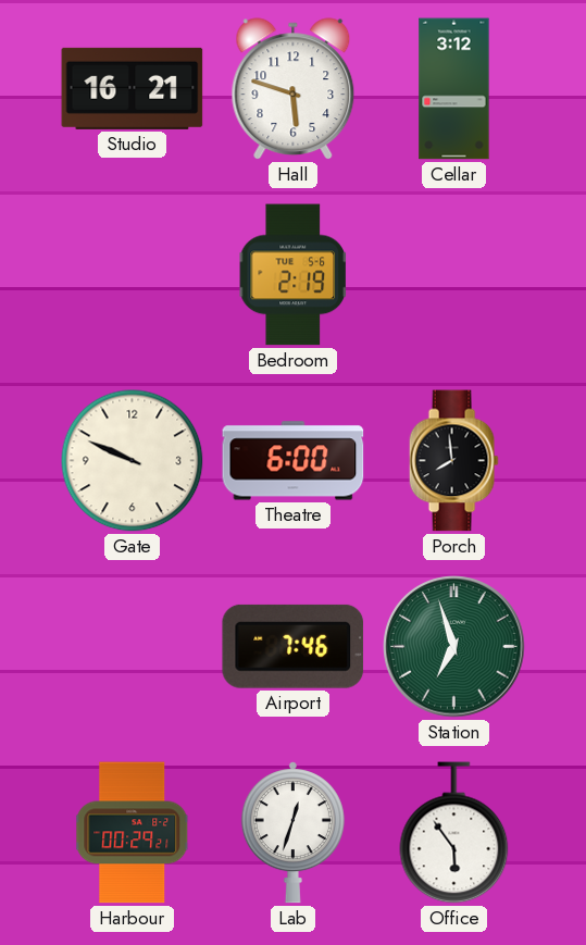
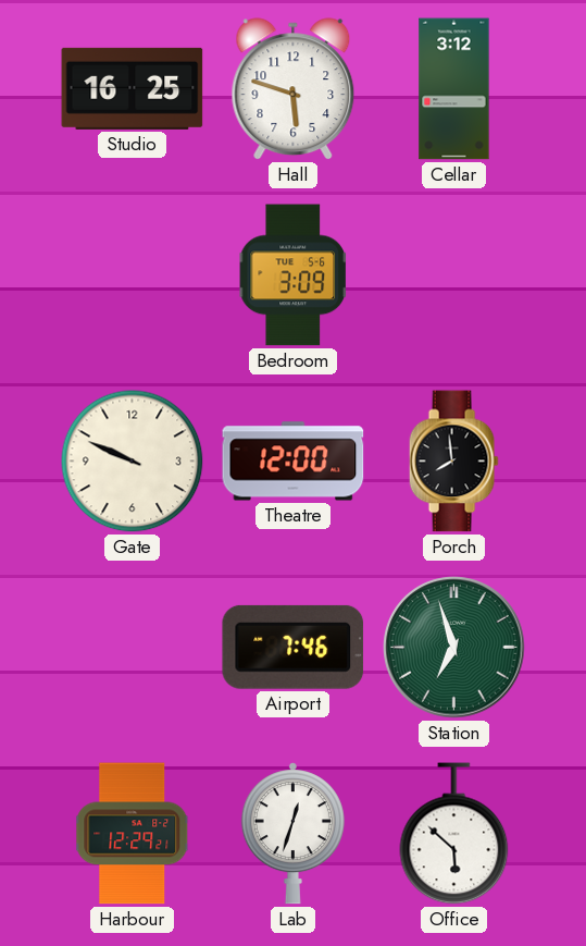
Studio: 16:21 -> 16:25
Bedroom: 2:19 -> 3:09
Theatre: 6:00 -> 12:00
Harbour: 00:29 -> 12:29
Office: 5:54 -> 5:52
